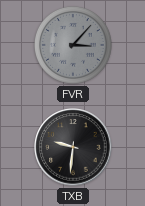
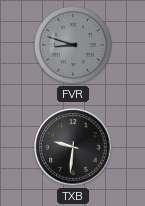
FVR: 3:07 -> 8:48
